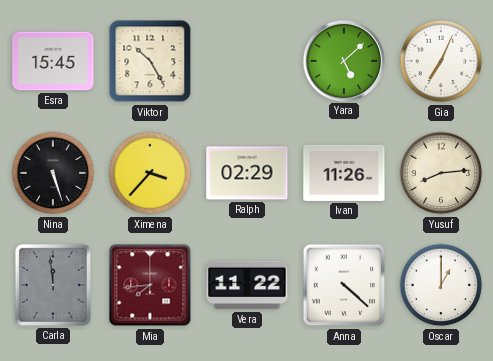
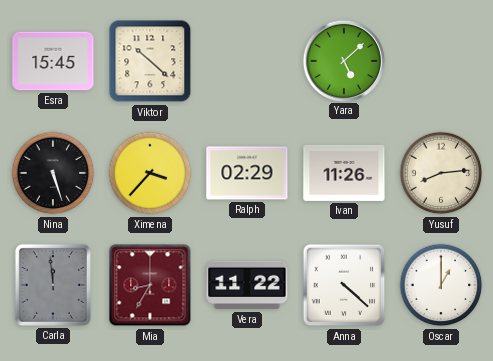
Viktor: 10:25 -> 10:22
Gia: 7:04 -> none
Mia: 7:44 -> 8:35
